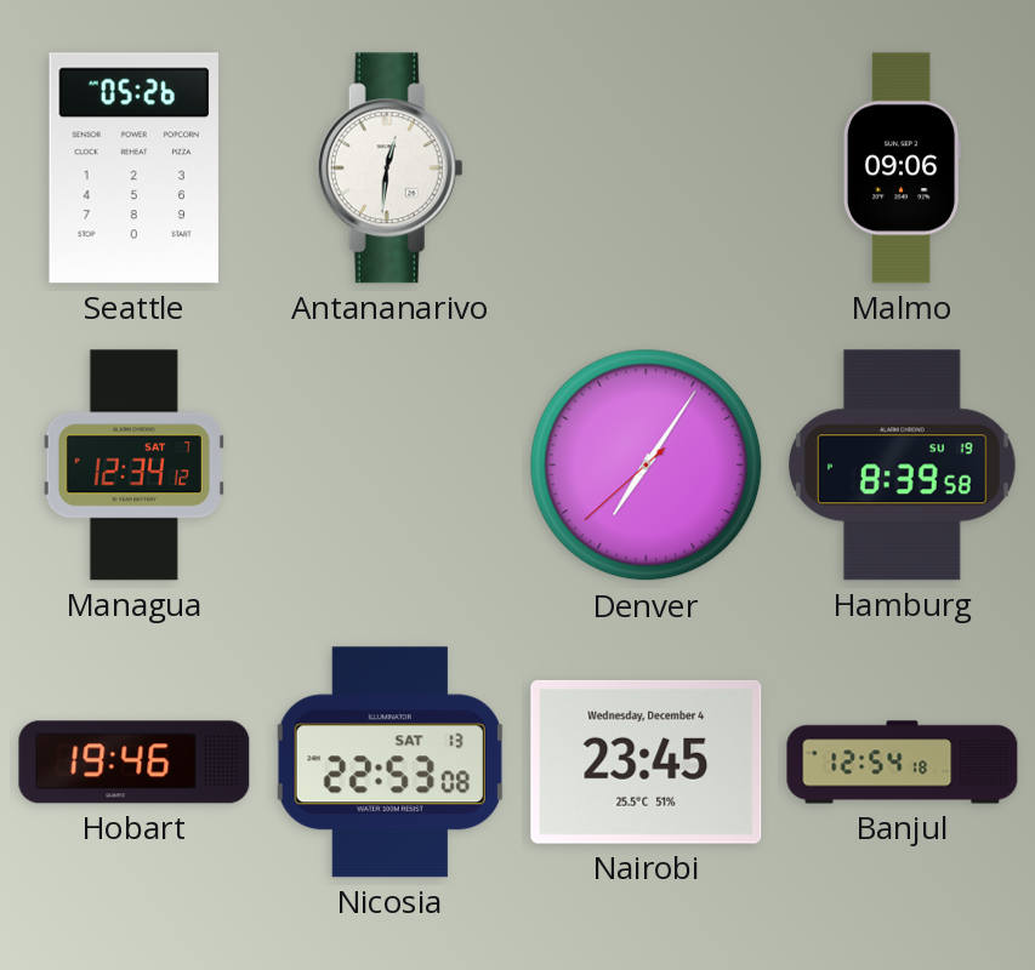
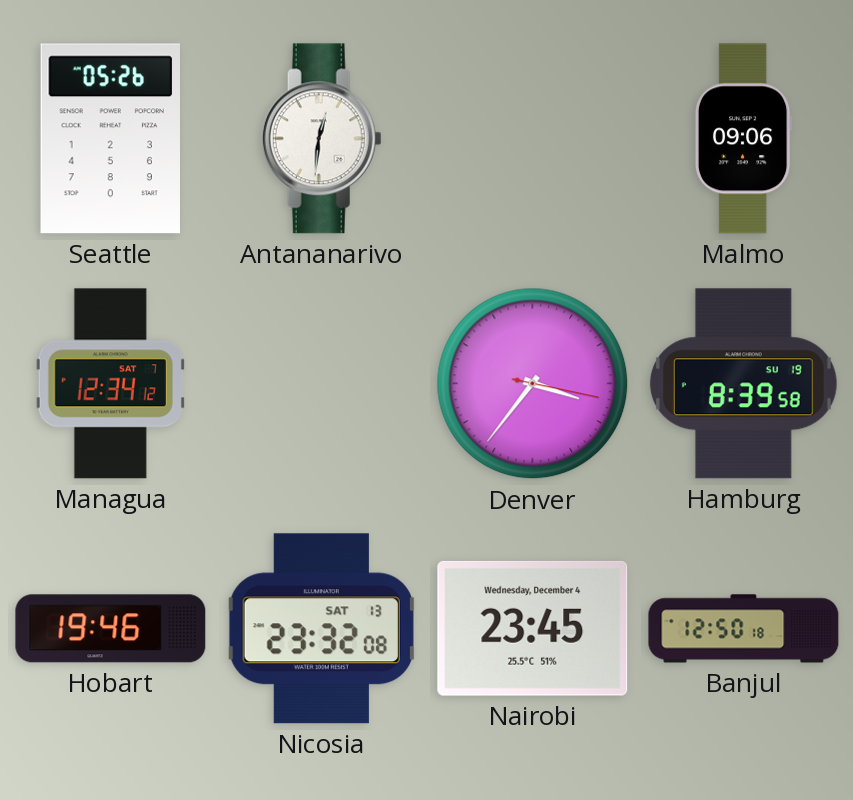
Denver: 7:05 -> 3:36
Nicosia: 22:53 -> 23:32
Banjul: 12:54 -> 12:50
